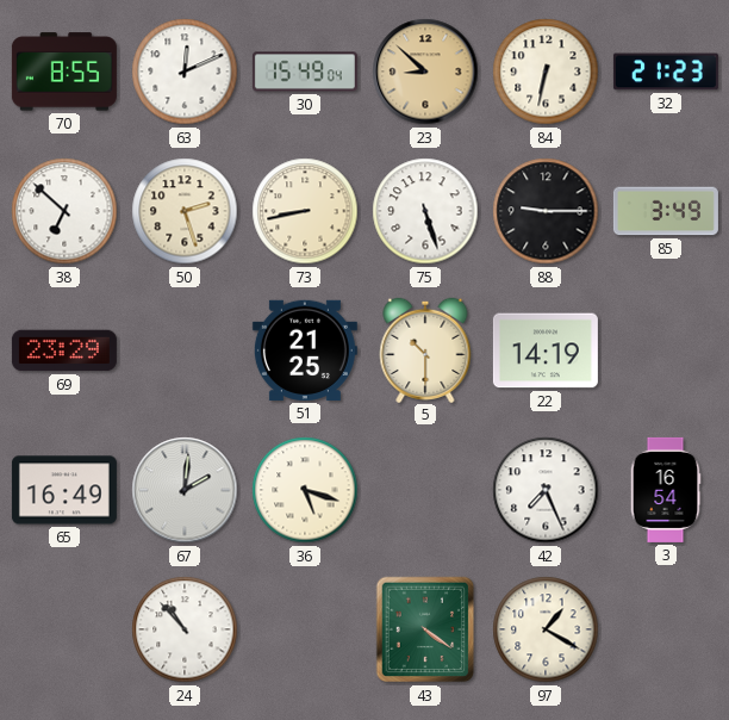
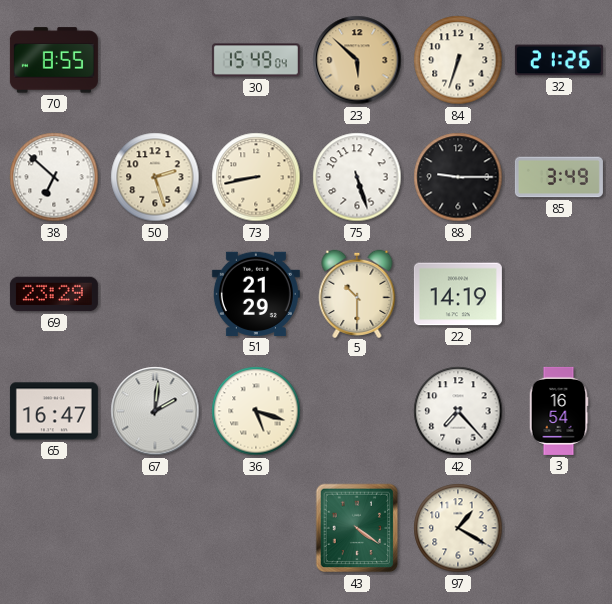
63: 12:11 -> none
23: 8:52 -> 5:52
84: 6:32 -> 6:33
32: 21:23 -> 21:26
51: 21:25 -> 21:29
65: 16:49 -> 16:47
42: 7:26 -> 7:23
24: 10:53 -> none
